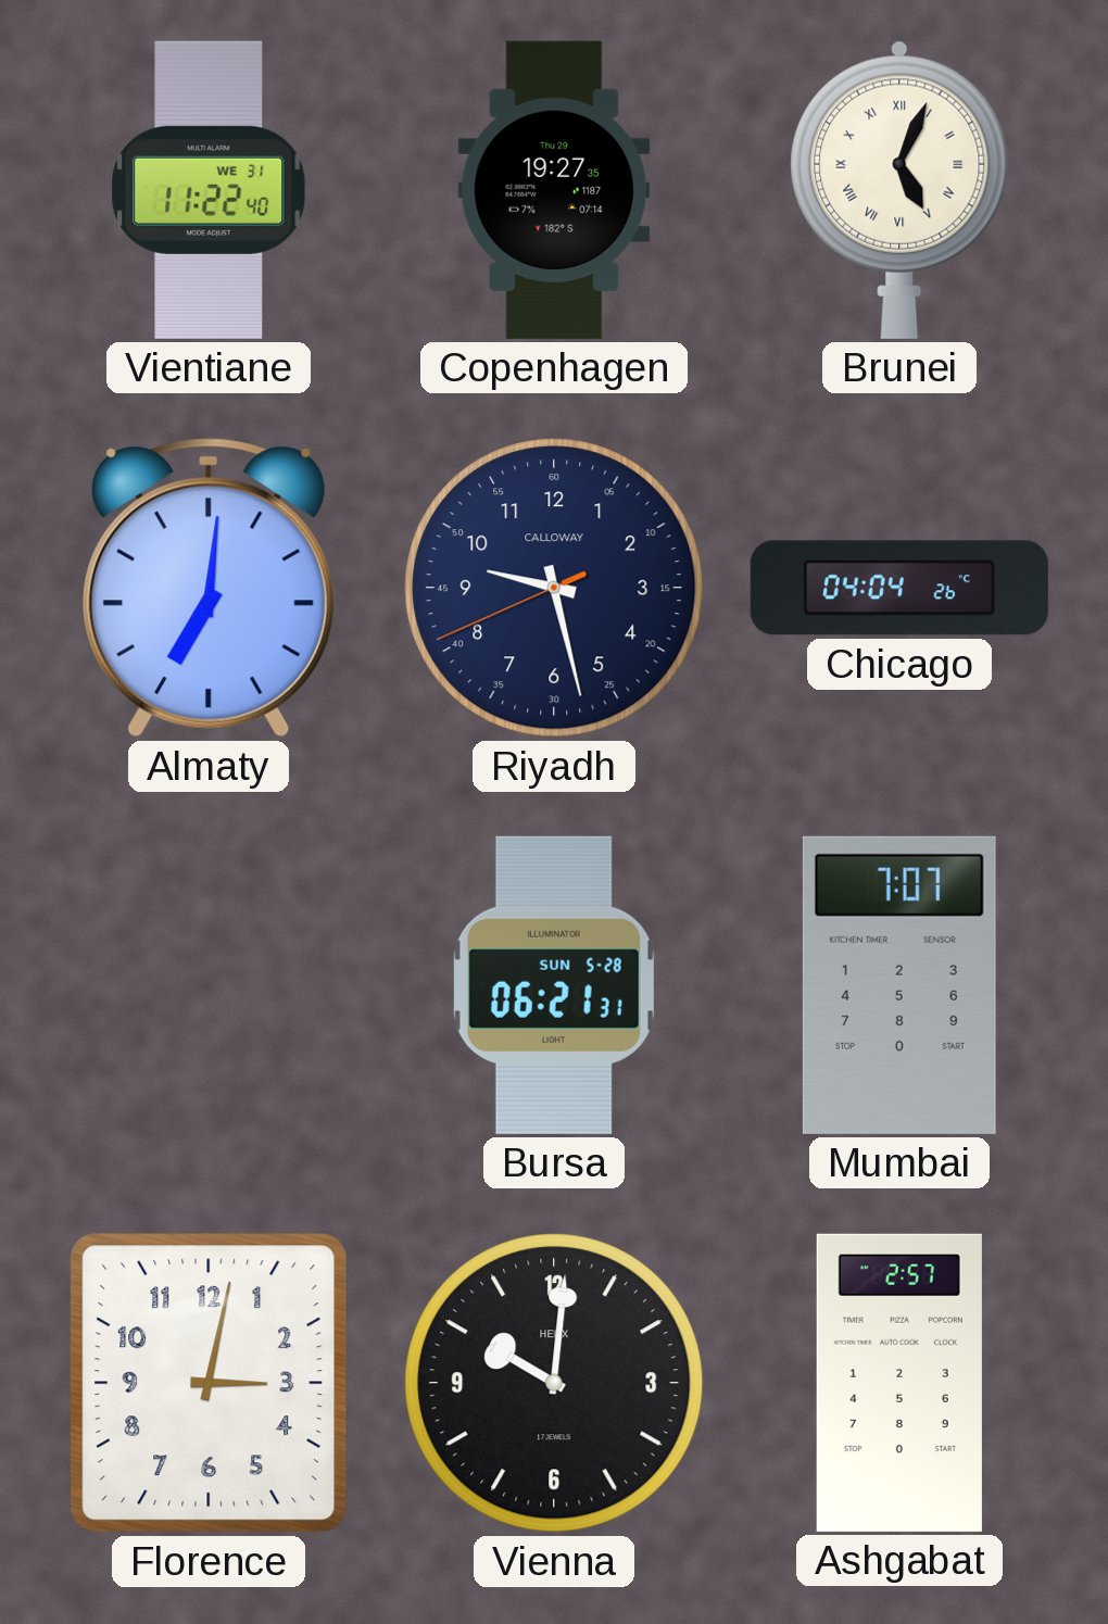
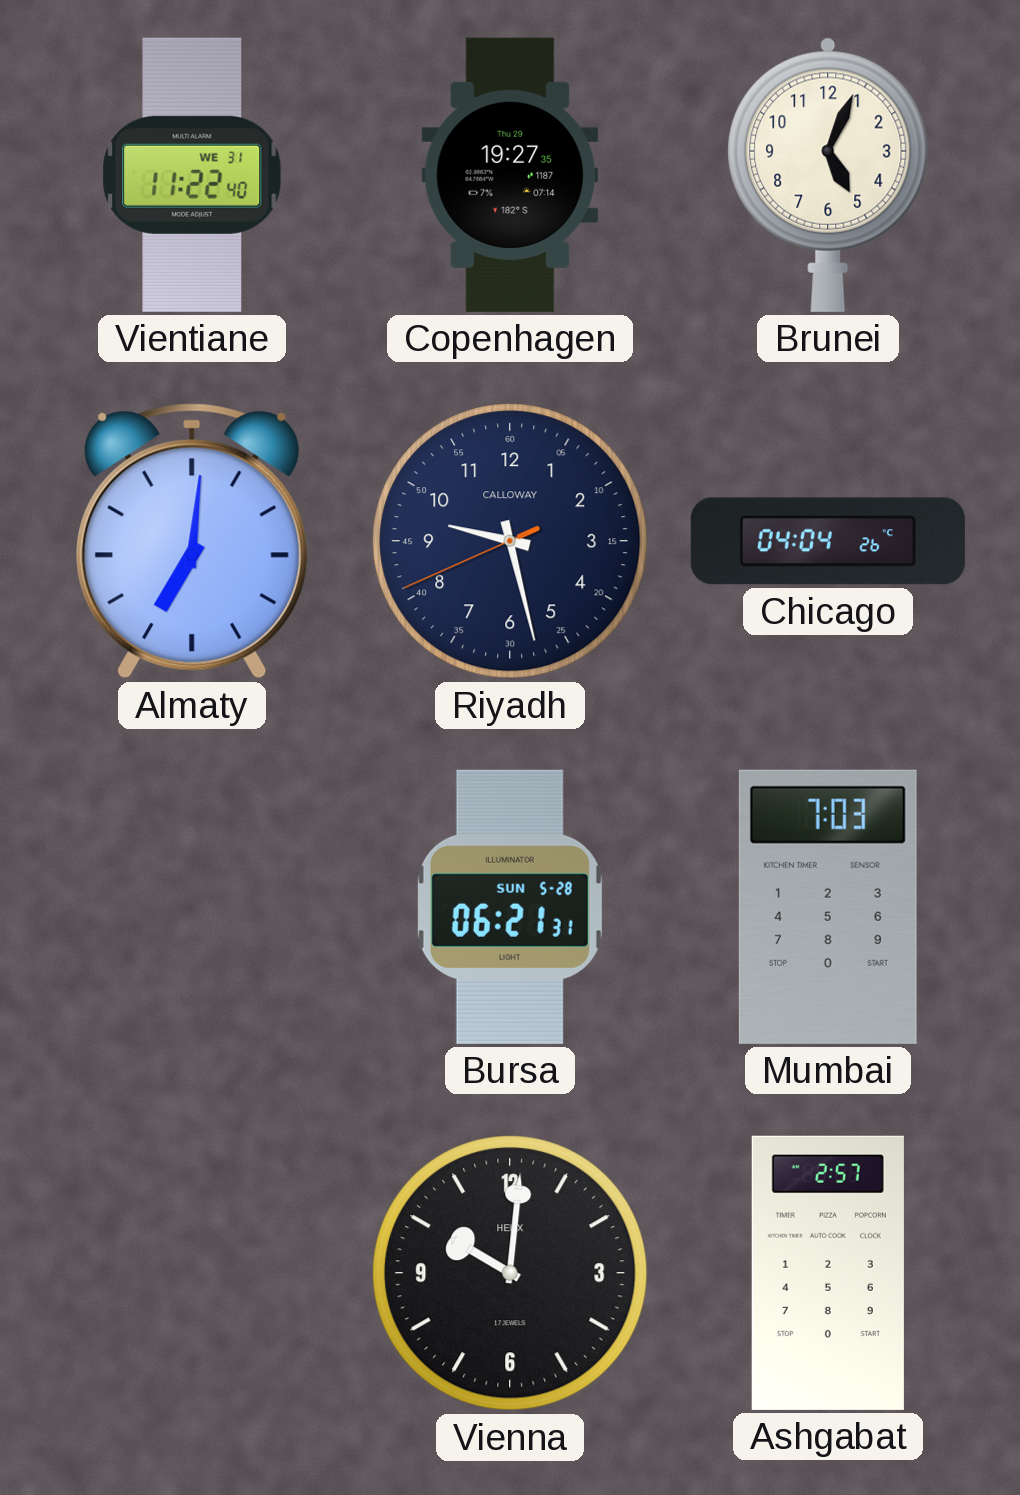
Brunei numerals: Roman -> Arabic
Mumbai: 7:07 -> 7:03
Florence: 3:02 -> none
